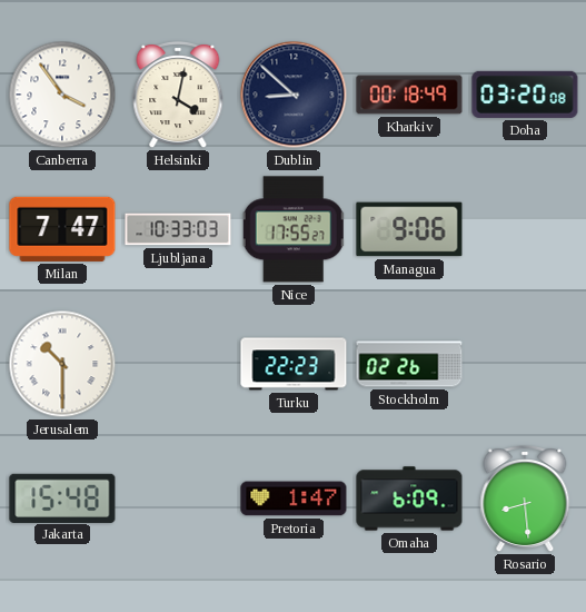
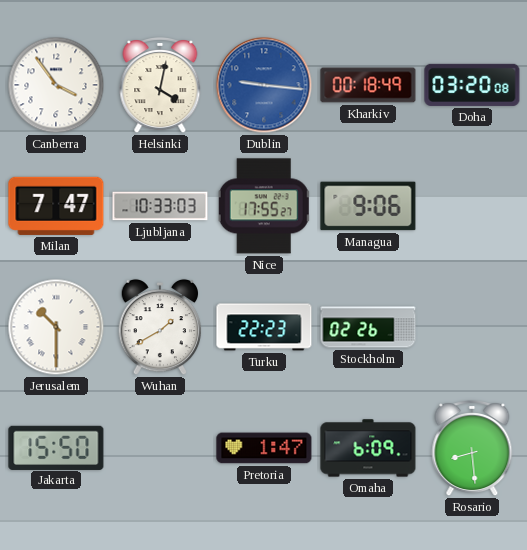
Dublin: 8:52 -> 9:16
Dublin dial: navy -> blue
Wuhan: none -> 1:40
Jakarta: 15:48 -> 15:50
